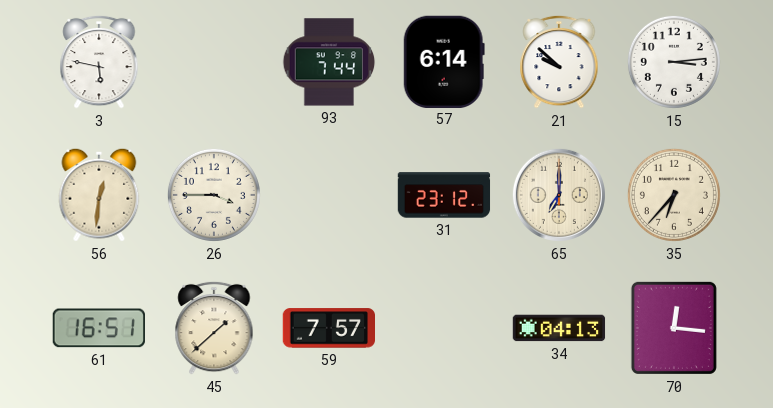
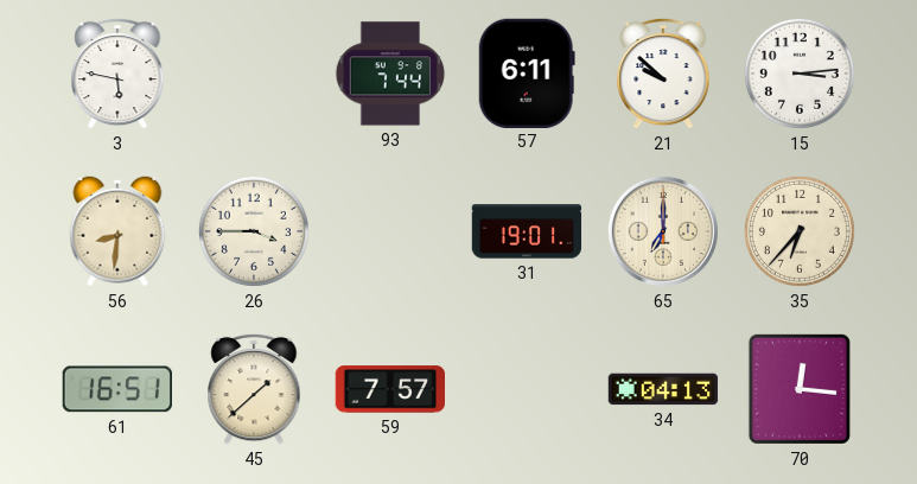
57: 6:14 -> 6:11
56: 12:31 -> 8:31
31: 23:12 -> 19:01
